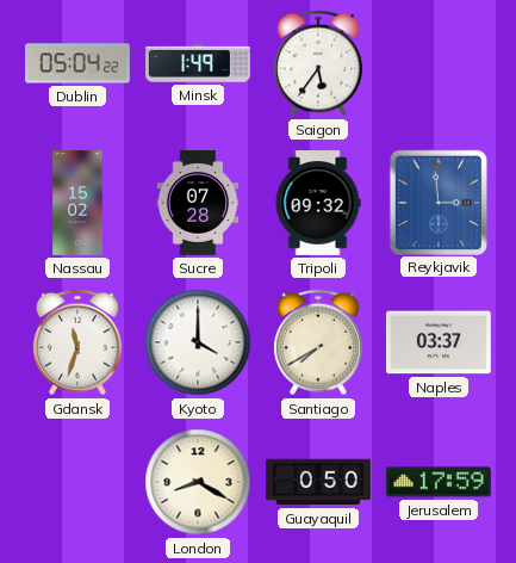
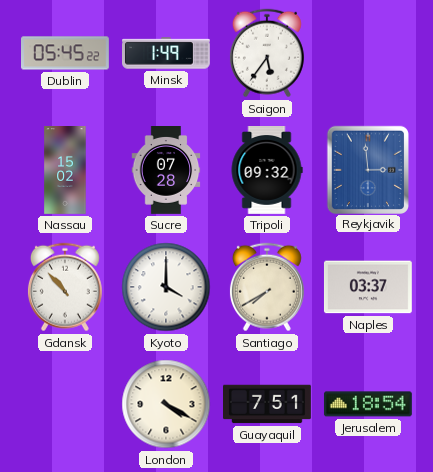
Dublin: 05:04 -> 05:45
Gdansk: 11:33 -> 10:53
London: 8:20 -> 4:20
Guayaquil: 0:50 -> 7:51
Jerusalem: 17:59 -> 18:54
